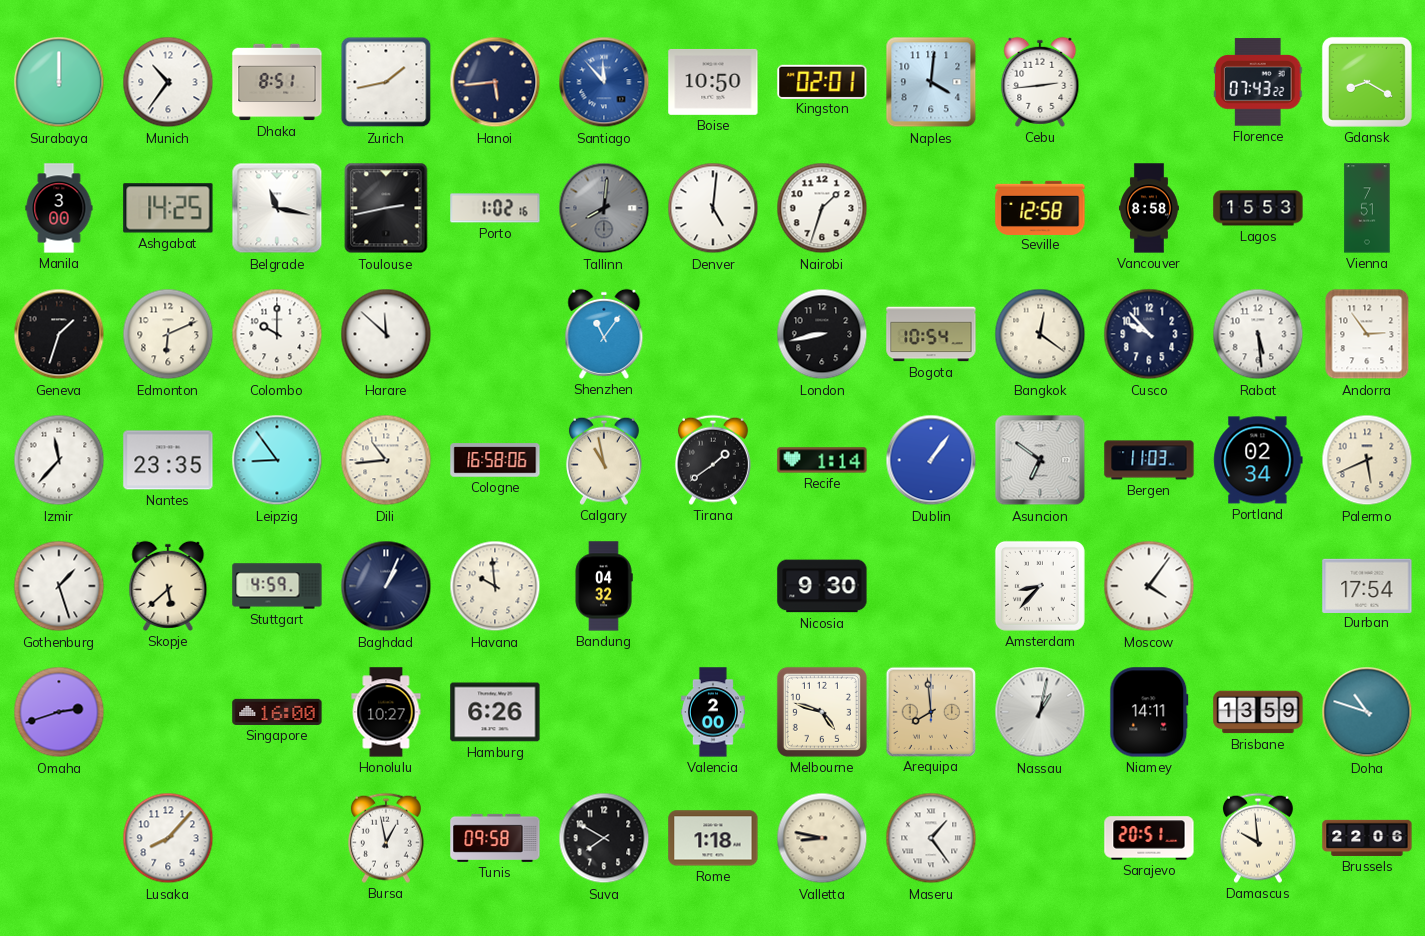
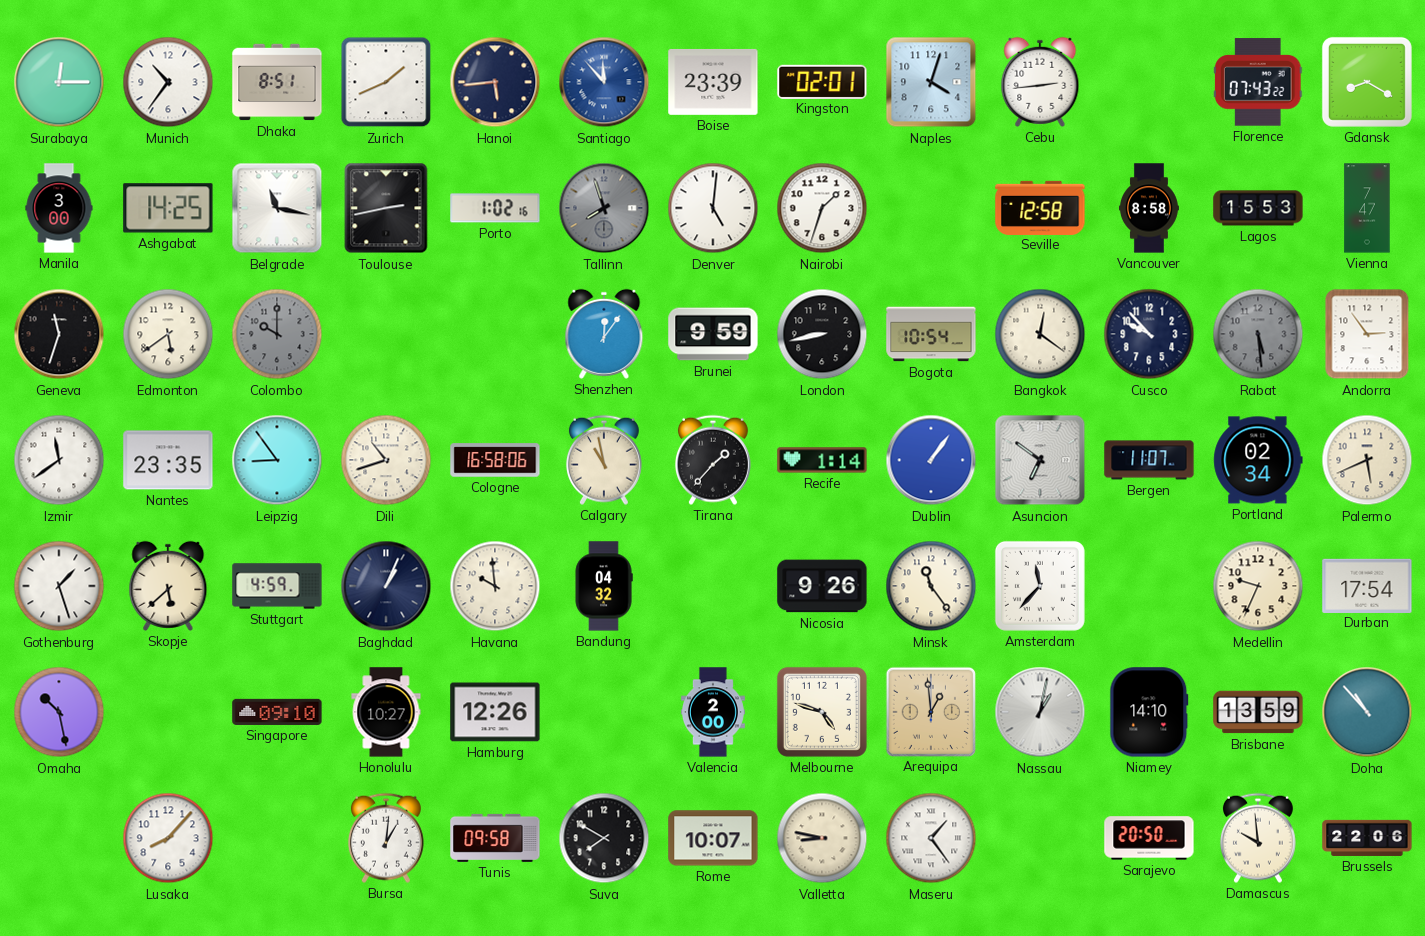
Surabaya: 12:00 -> 12:15
Zurich: 1:43 -> 1:41
Boise: 10:50 -> 23:39
Naples: 4:01 -> 4:03
Tallinn: 8:01 -> 7:57
Vienna: 7:51 -> 7:47
Geneva: 1:33 -> 11:33
Edmonton: 6:11 -> 5:39
Colombo dial: white -> grey
Harare: 11:52 -> none
Shenzhen: 11:06 -> 12:06
Brunei: none -> 9:59
Rabat dial: white -> grey
Izmir: 11:37 -> 11:39
Dili: 10:44 -> 10:42
Tirana: 1:39 -> 1:37
Bergen: 11:03 -> 11:07
Nicosia: 9:30 -> 9:26
Minsk: none -> 11:24
Amsterdam: 8:37 -> 11:37
Moscow: 4:06 -> none
Medellin: none -> 9:34
Omaha: 2:42 -> 10:28
Singapore: 16:00 -> 09:10
Hamburg: 6:26 -> 12:26
Arequipa: 7:59 -> 12:59
Niamey: 14:11 -> 14:10
Doha: 10:48 -> 10:53
Bursa: 12:58 -> 1:01
Rome: 1:18 -> 10:07
Sarajevo: 20:51 -> 20:50
